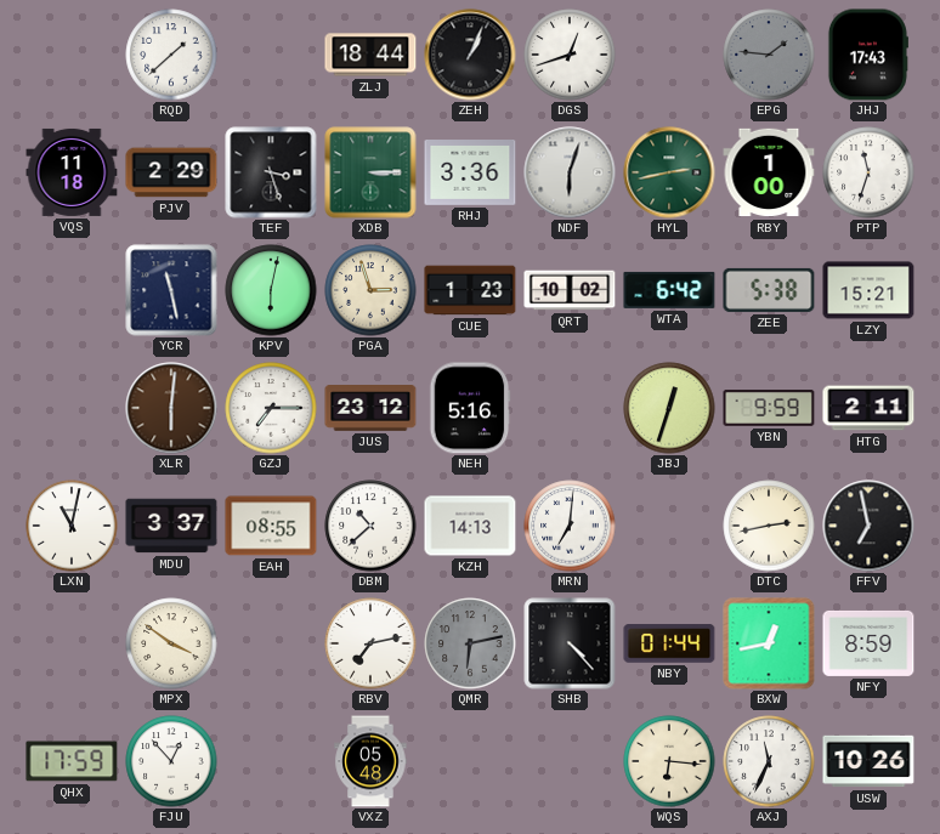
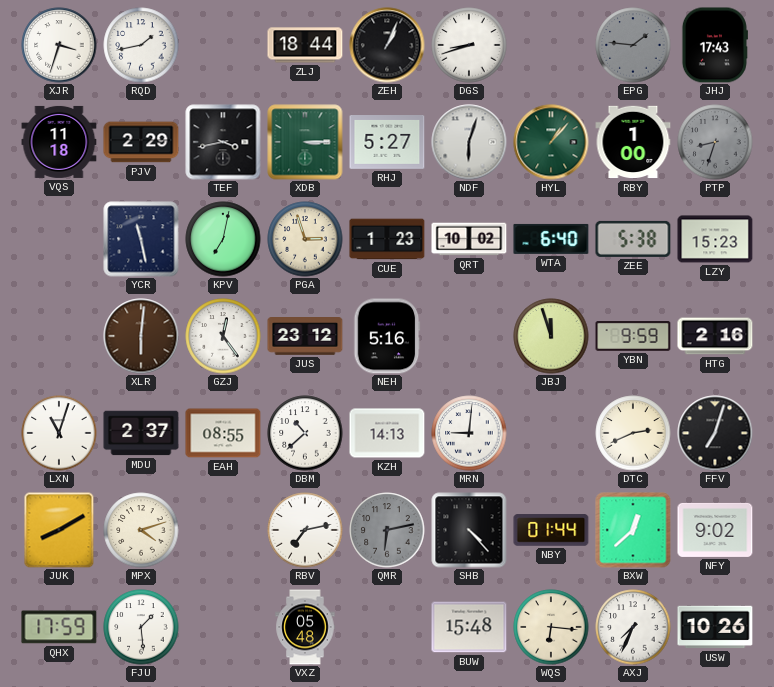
XJR: none -> 3:33
RQD: 1:38 -> 1:43
DGS: 12:42 -> 8:42
TEF: 3:27 -> 3:43
RHJ: 3:36 -> 5:27
HYL: 2:43 -> 1:07
PTP: 11:33 -> 8:33
PTP dial: white -> grey
KPV: 6:02 -> 7:02
WTA: 6:42 -> 6:40
LZY: 15:21 -> 15:23
GZJ: 7:15 -> 12:24
JBJ: 12:33 -> 11:57
HTG: 2:11 -> 2:16
LXN: 11:02 -> 11:03
MDU: 3:37 -> 2:37
MRN: 7:01 -> 9:01
DTC: 2:43 -> 2:41
FFV: 6:58 -> 7:03
JUK: none -> 8:10
MPX: 3:51 -> 4:12
BXW: 12:43 -> 12:38
NFY: 8:59 -> 9:02
FJU: 12:53 -> 1:29
BUW: none -> 15:48
AXJ: 11:34 -> 7:34
